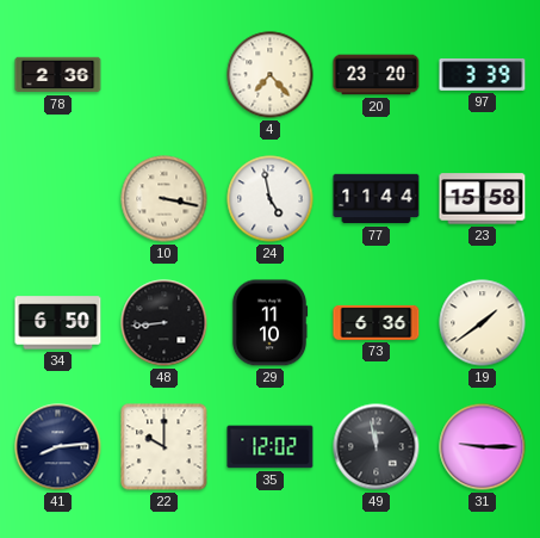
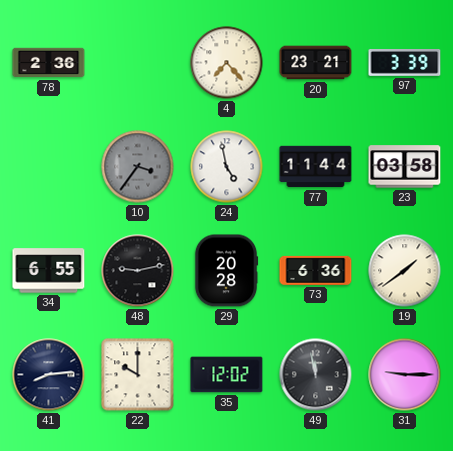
20: 23:20 -> 23:21
10: 3:17 -> 3:36
10 dial: cream -> grey
23: 15:58 -> 03:58
34: 6:50 -> 6:55
48: 8:44 -> 9:13
29: 11:10 -> 20:28
